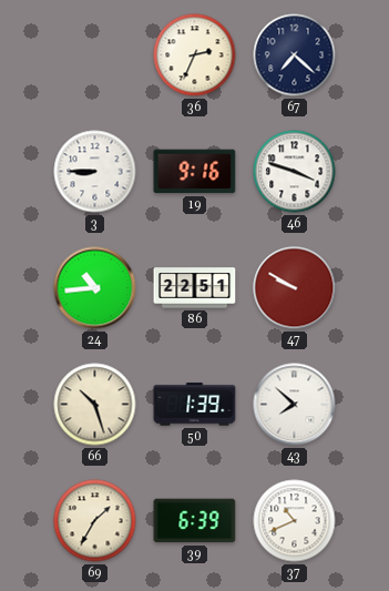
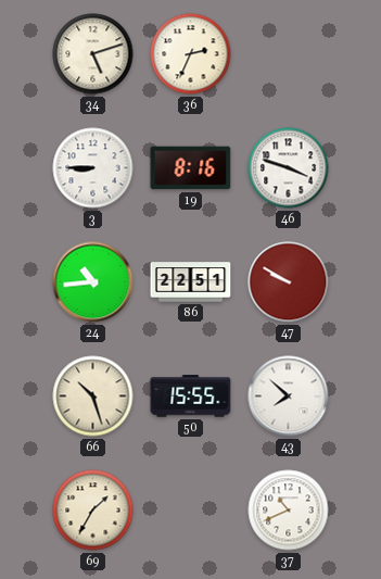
34: none -> 5:12
67: 7:22 -> none
19: 9:16 -> 8:16
50: 1:39 -> 15:55
39: 6:39 -> none
